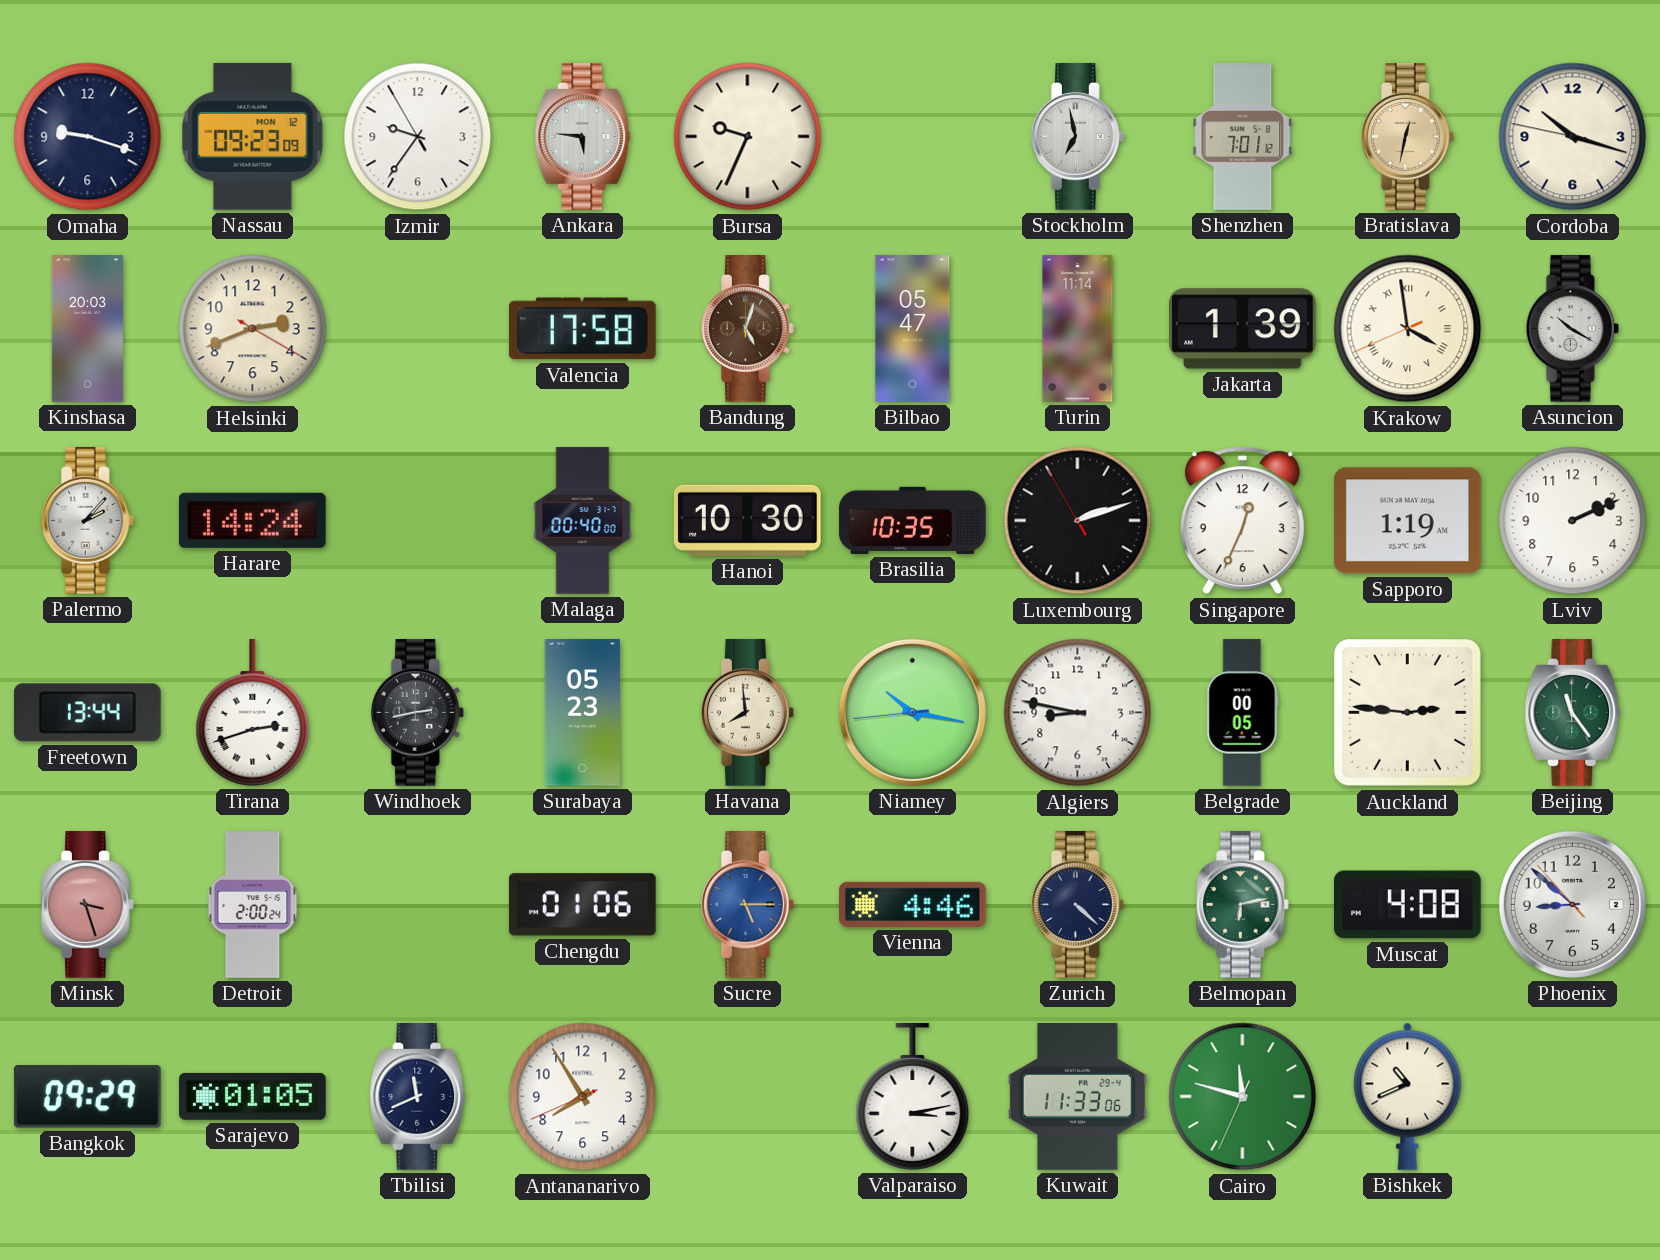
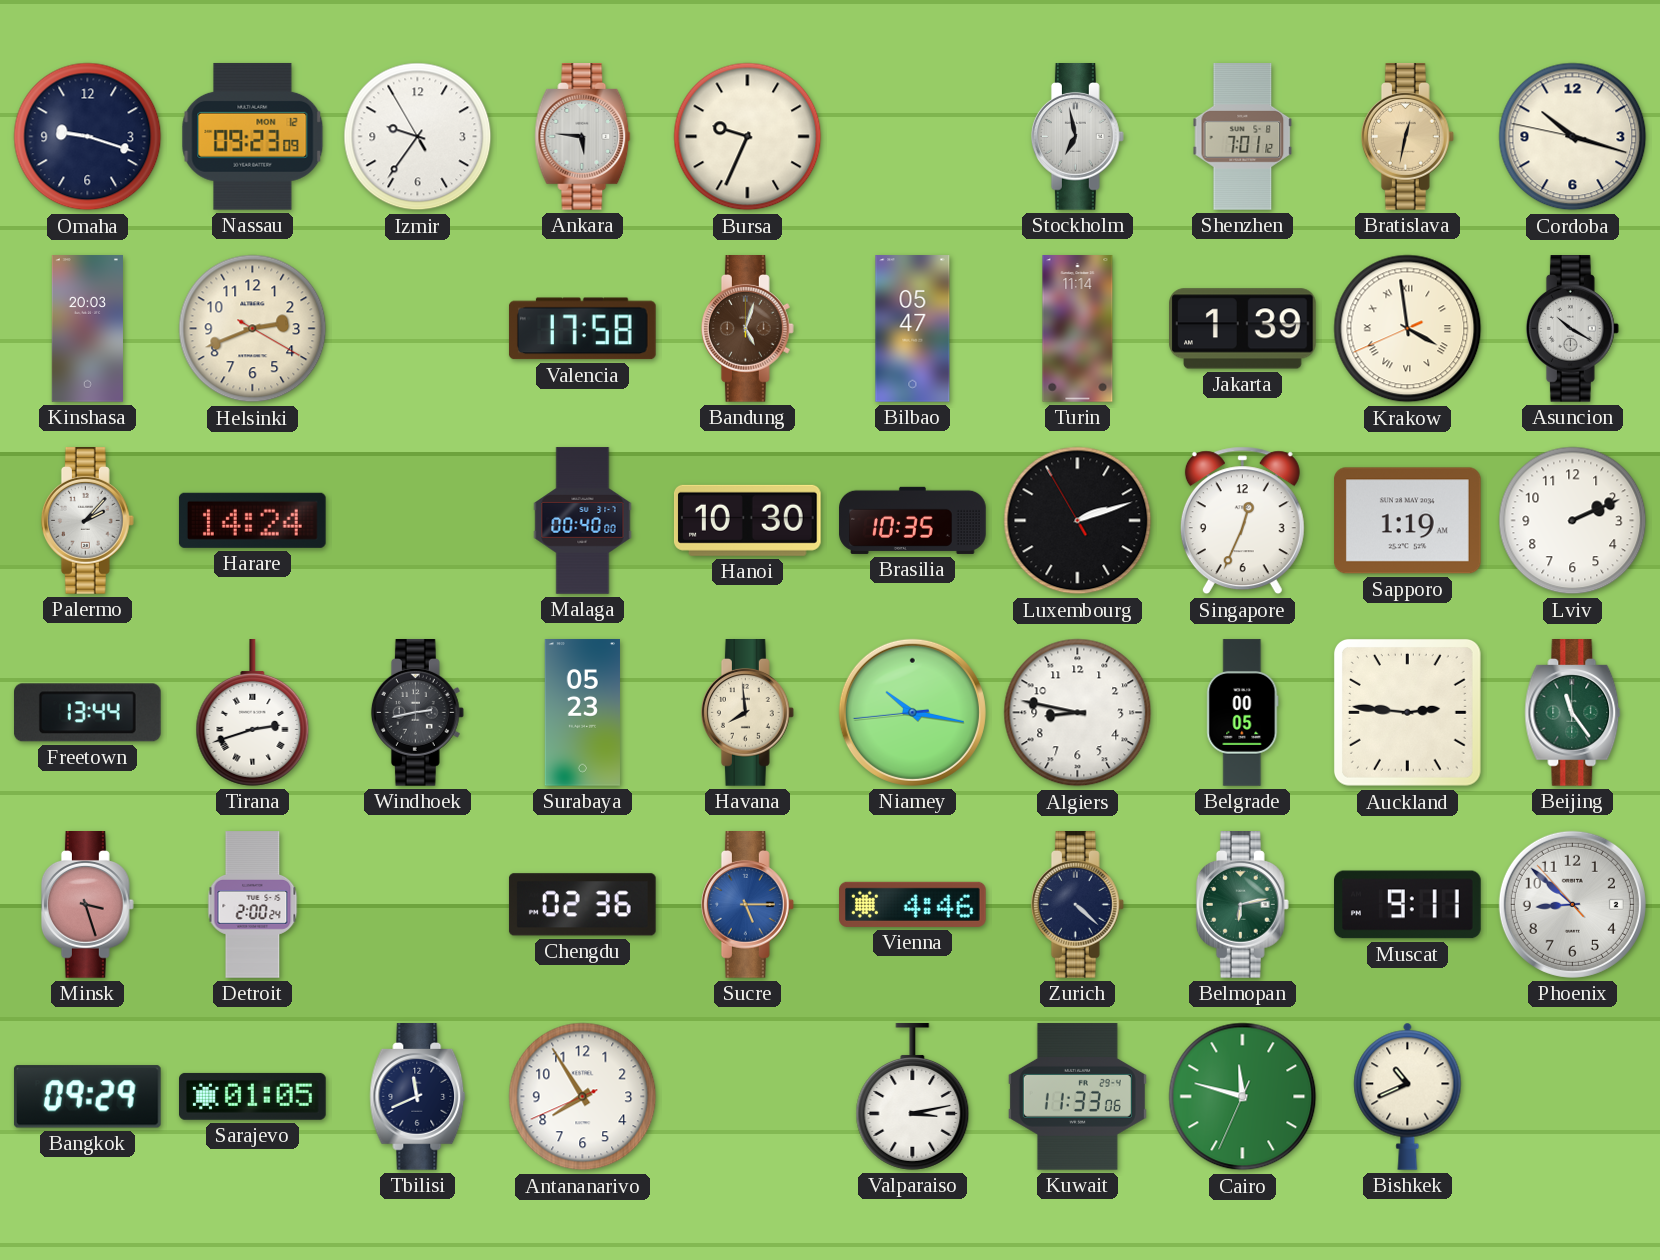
Chengdu: 01:06 -> 02:36
Muscat: 4:08 -> 9:11
